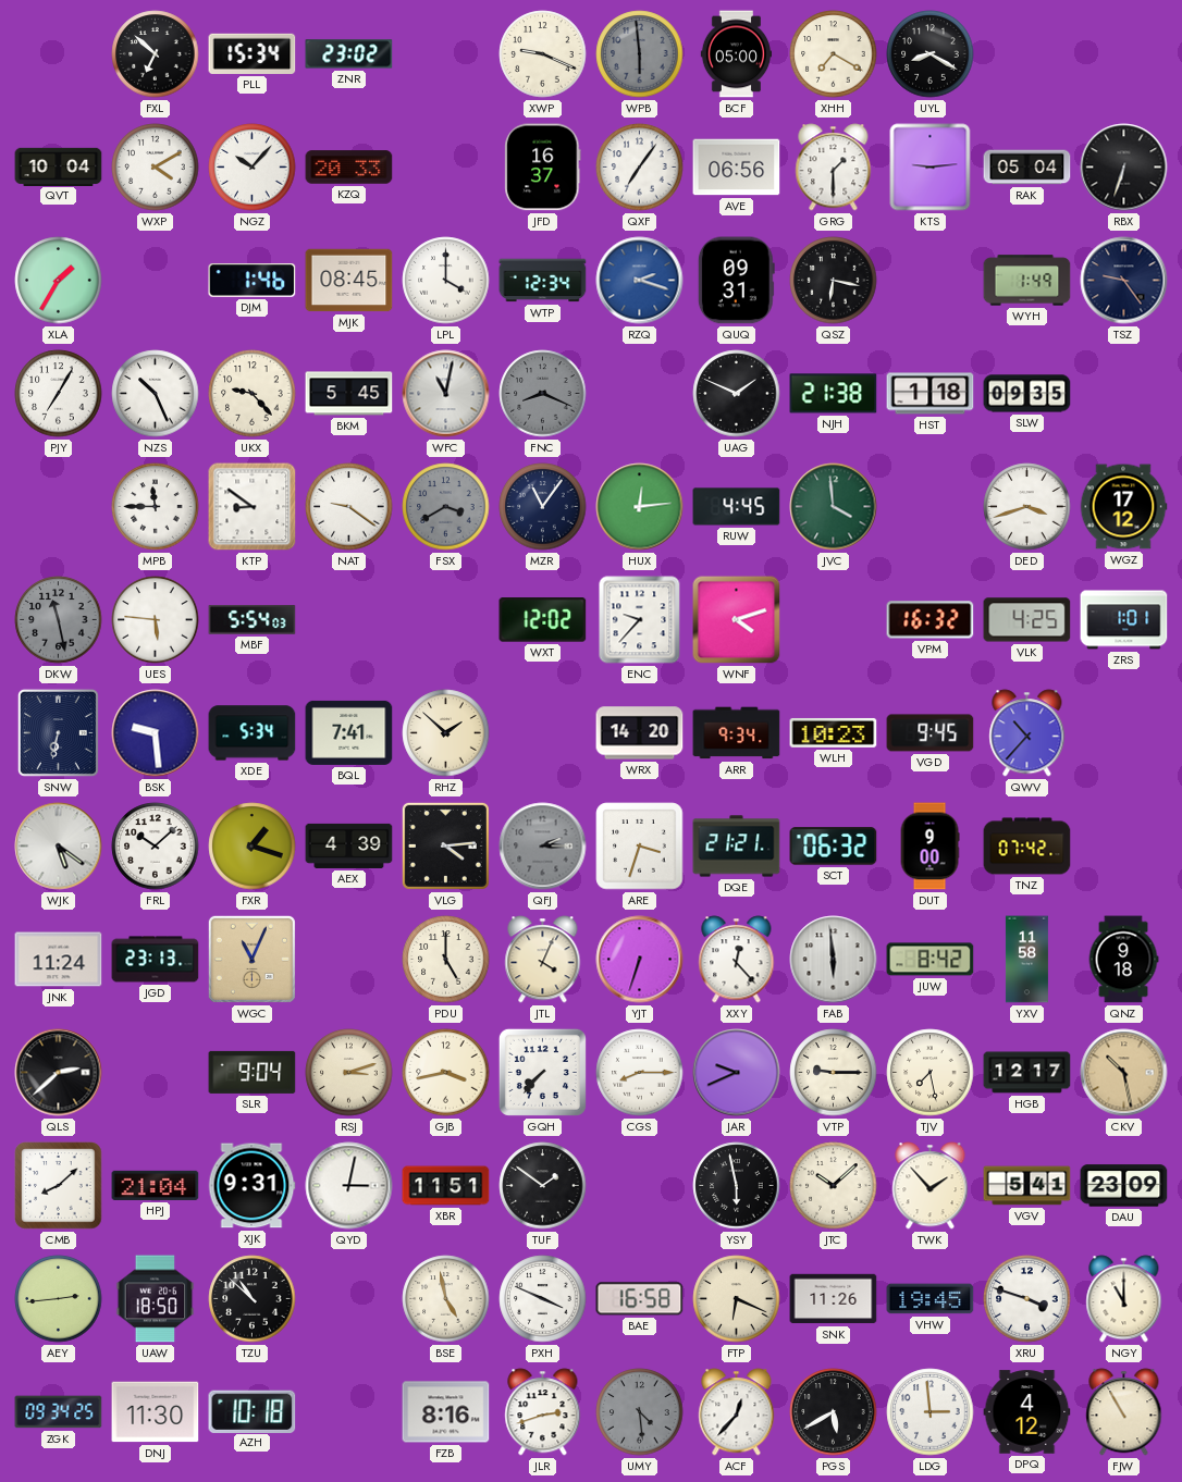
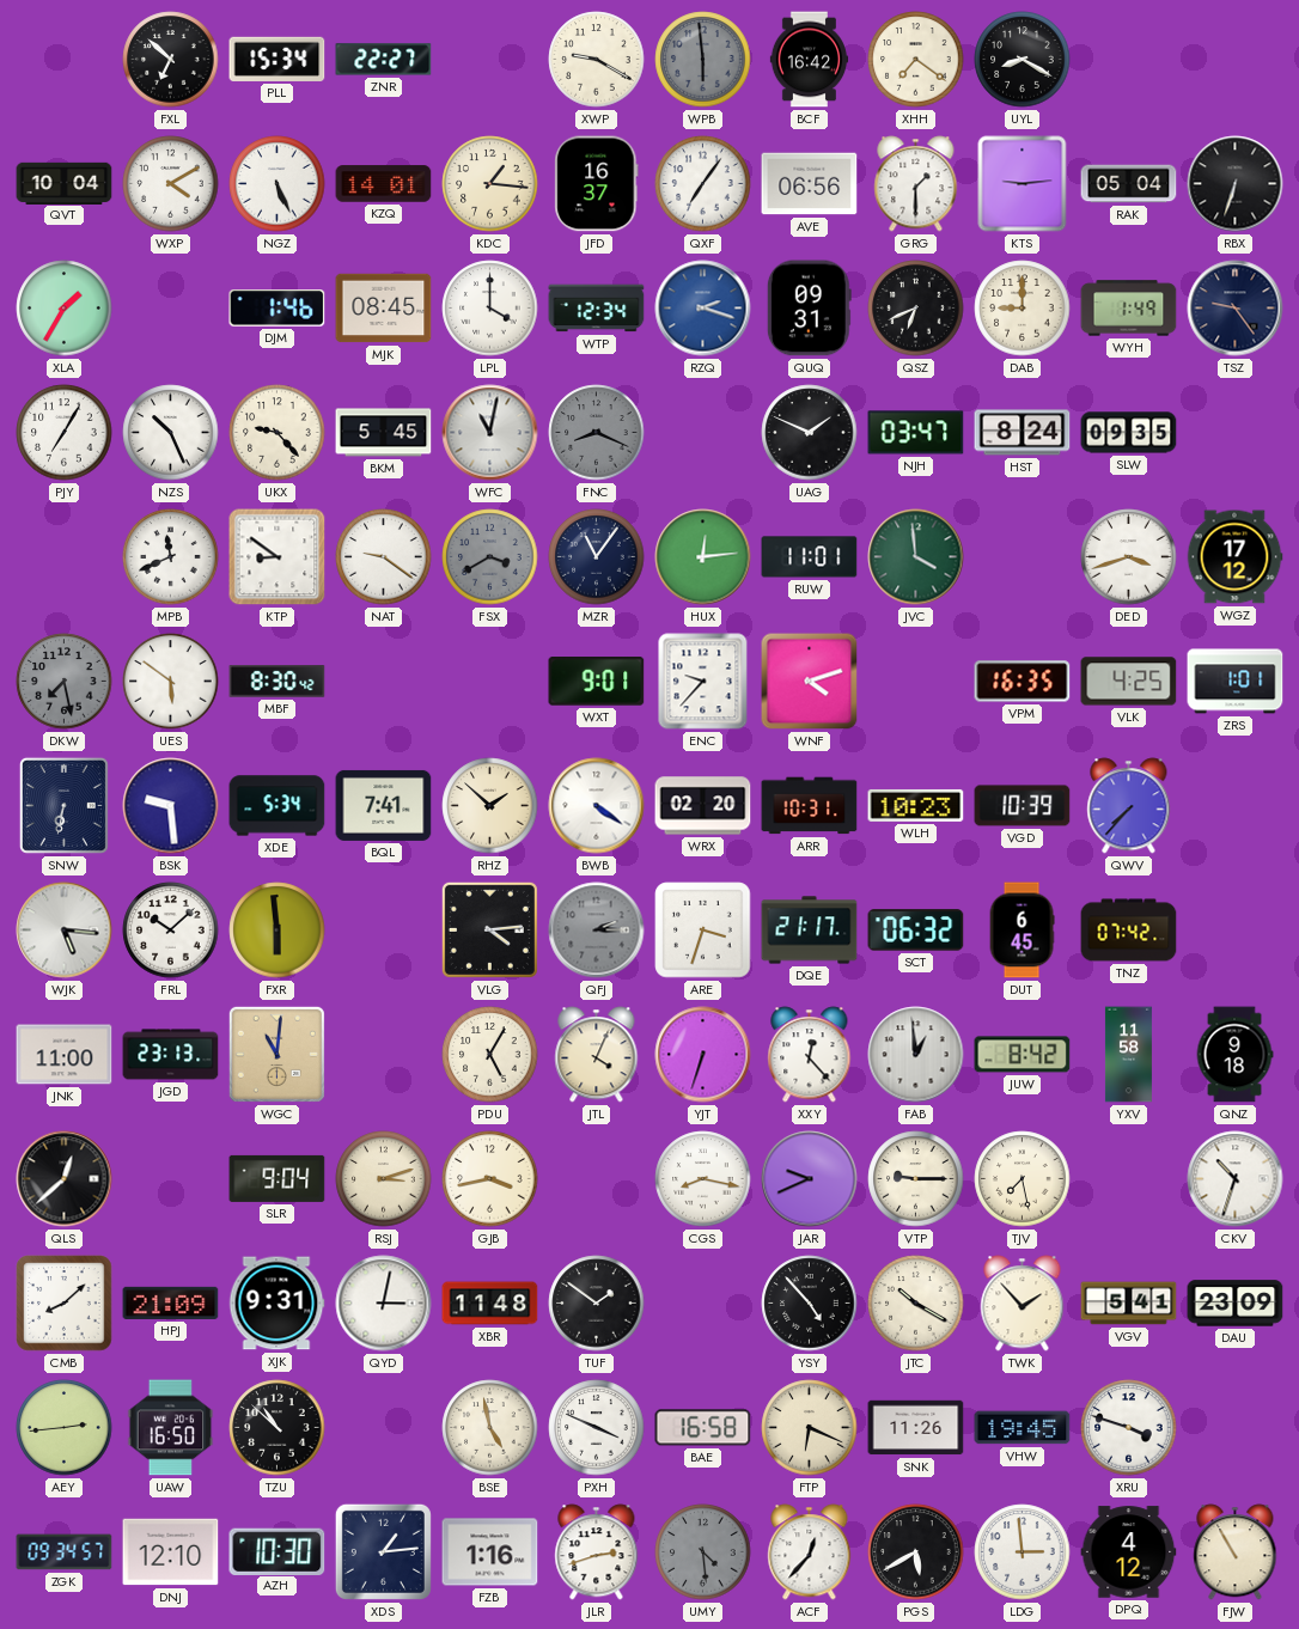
ZNR: 23:02 -> 22:27
XWP: 9:19 -> 9:20
BCF: 05:00 -> 16:42
XHH: 7:20 -> 7:21
NGZ: 10:07 -> 5:26
KZQ: 20:33 -> 14:01
KDC: none -> 1:16
QSZ: 6:17 -> 6:41
DAB: none -> 9:00
NJH: 21:38 -> 03:47
HST: 1:18 -> 8:24
MPB: 11:45 -> 11:41
RUW: 4:45 -> 11:01
DKW: 11:28 -> 7:28
UES: 5:46 -> 5:51
MBF: 5:54 -> 8:30
WXT: 12:02 -> 9:01
VPM: 16:32 -> 16:35
BWB: none -> 4:21
WRX: 14:20 -> 02:20
ARR: 9:34 -> 10:31
VGD: 9:45 -> 10:39
QWV: 10:37 -> 7:37
WJK: 5:21 -> 5:16
FXR: 1:18 -> 5:59
AEX: 4:39 -> none
DQE: 21:21 -> 21:17
DUT: 9:00 -> 6:45
JNK: 11:24 -> 11:00
WGC: 11:04 -> 11:01
PDU: 5:00 -> 5:05
FAB: 5:59 -> 12:59
QLS: 2:38 -> 12:38
GQH: 7:37 -> none
CGS: 8:15 -> 8:17
HGB: 12:17 -> none
CKV: 10:28 -> 10:33
CKV dial: champagne -> white
HPJ: 21:04 -> 21:09
XBR: 11:51 -> 11:48
YSY: 5:58 -> 4:53
JTC: 10:08 -> 10:20
UAW: 18:50 -> 16:50
NGY: 11:00 -> none
ZGK: 09:34:25 -> 09:34:57
DNJ: 11:30 -> 12:10
AZH: 10:18 -> 10:30
XDS: none -> 1:14
FZB: 8:16 -> 1:16
